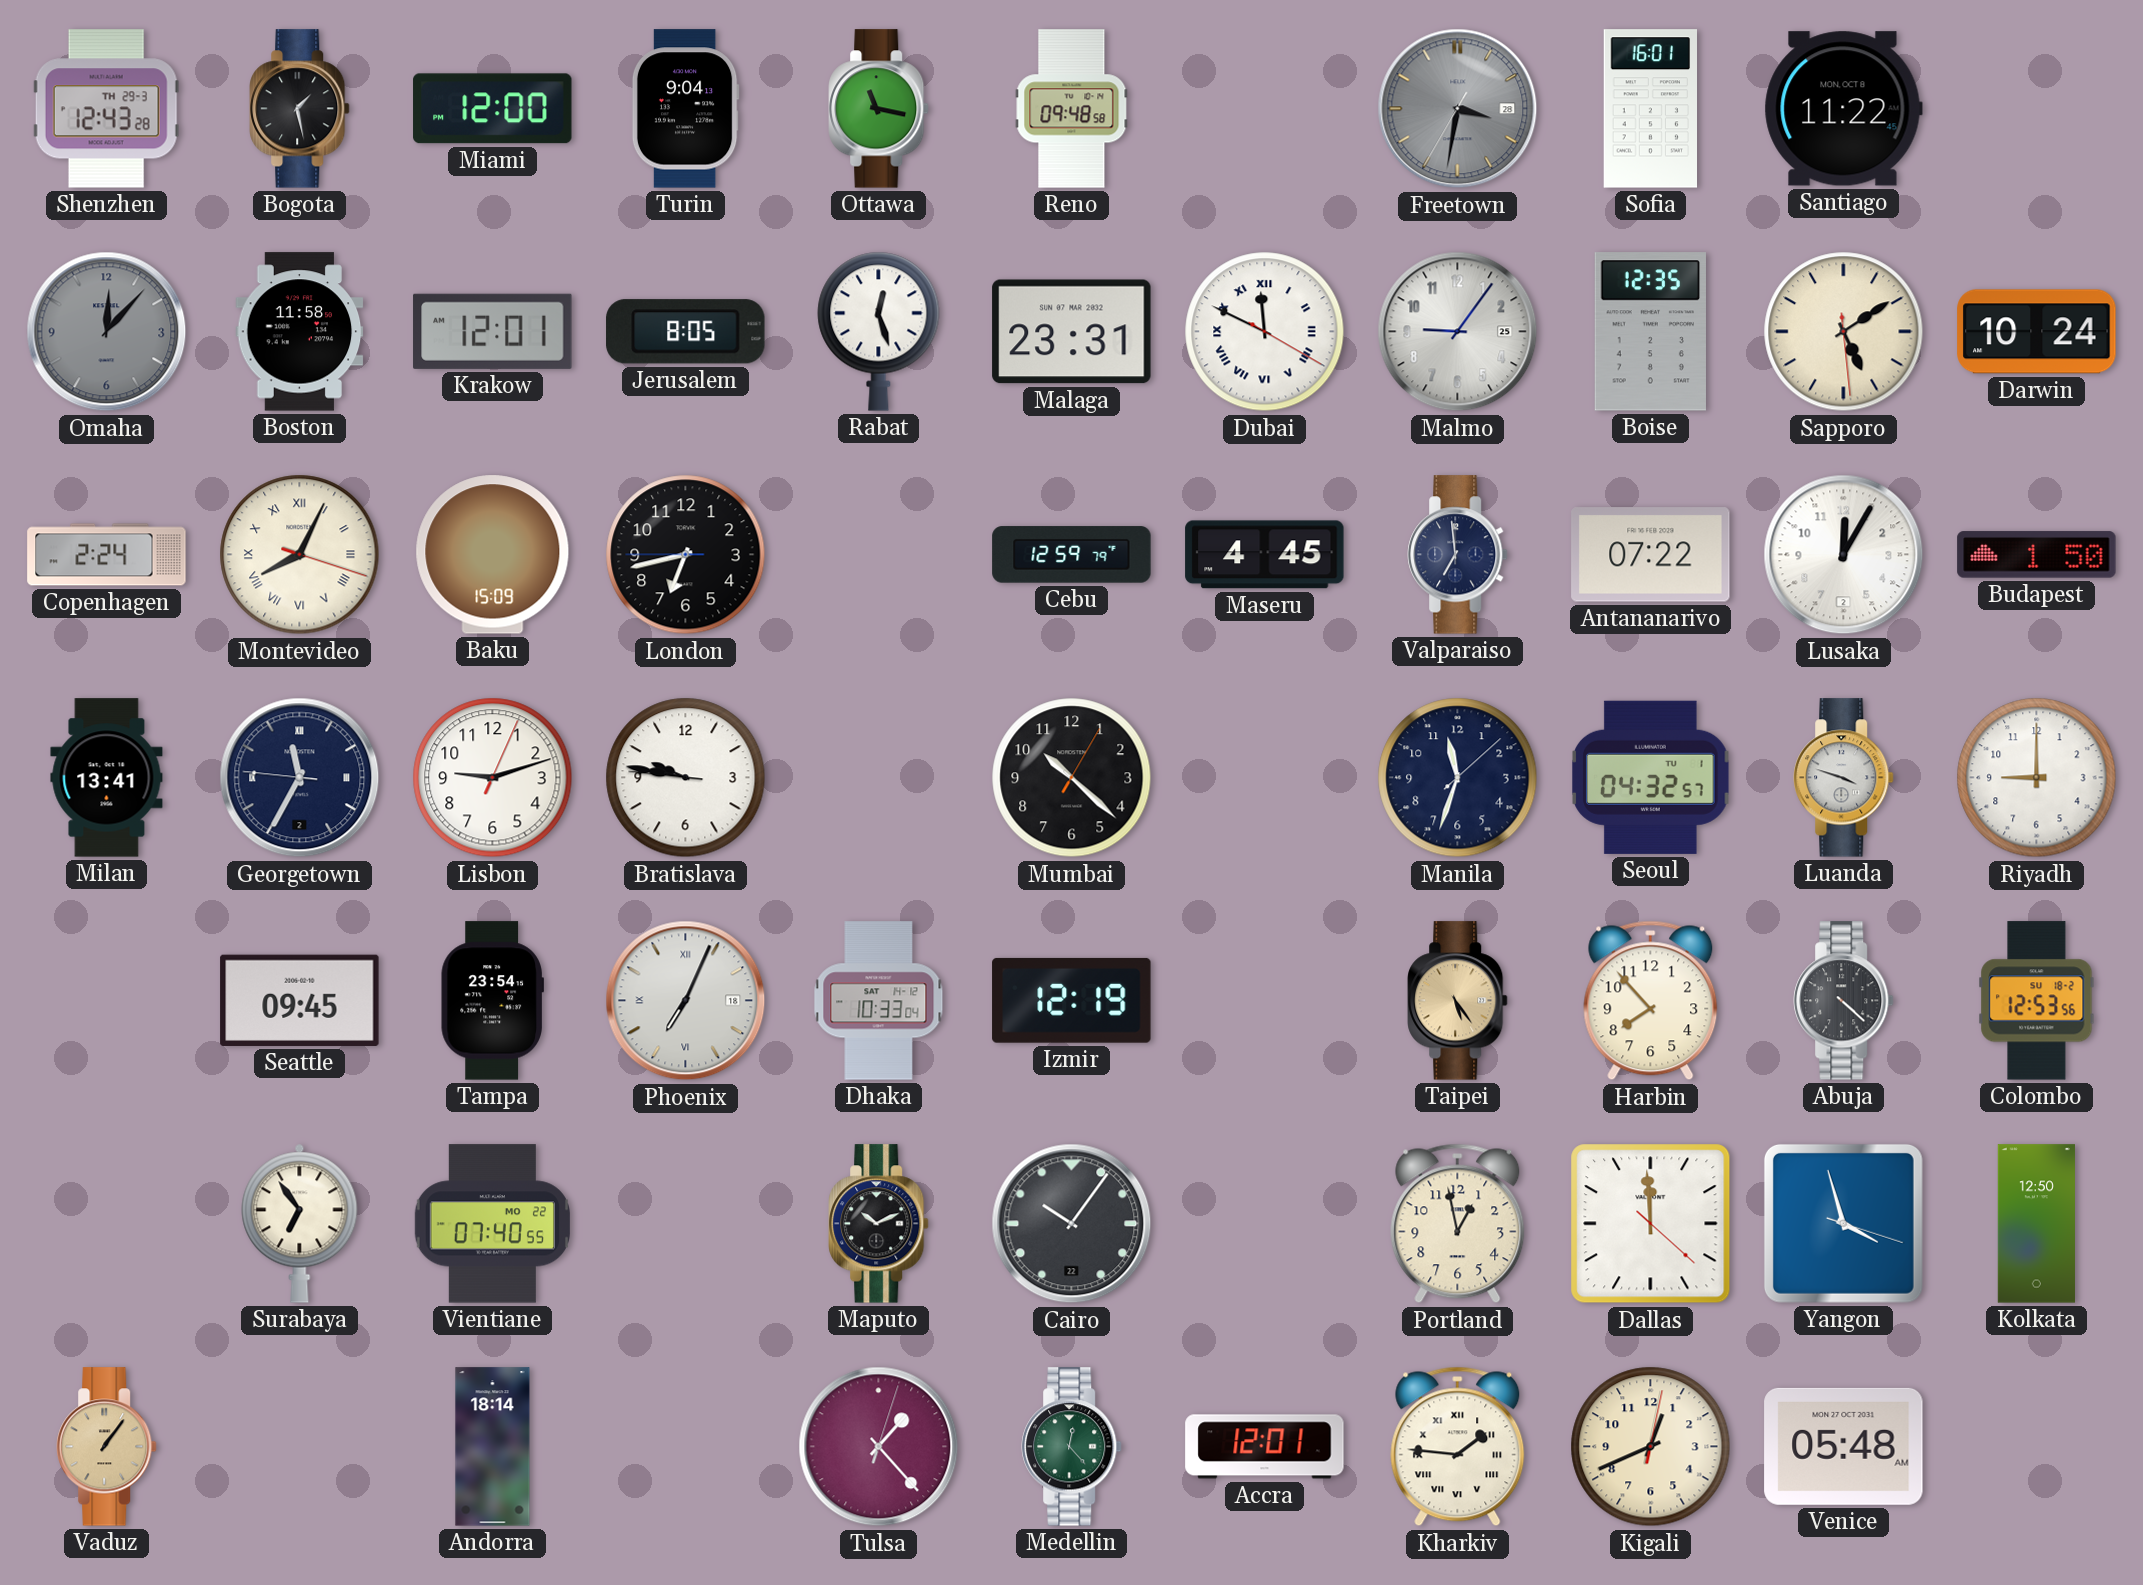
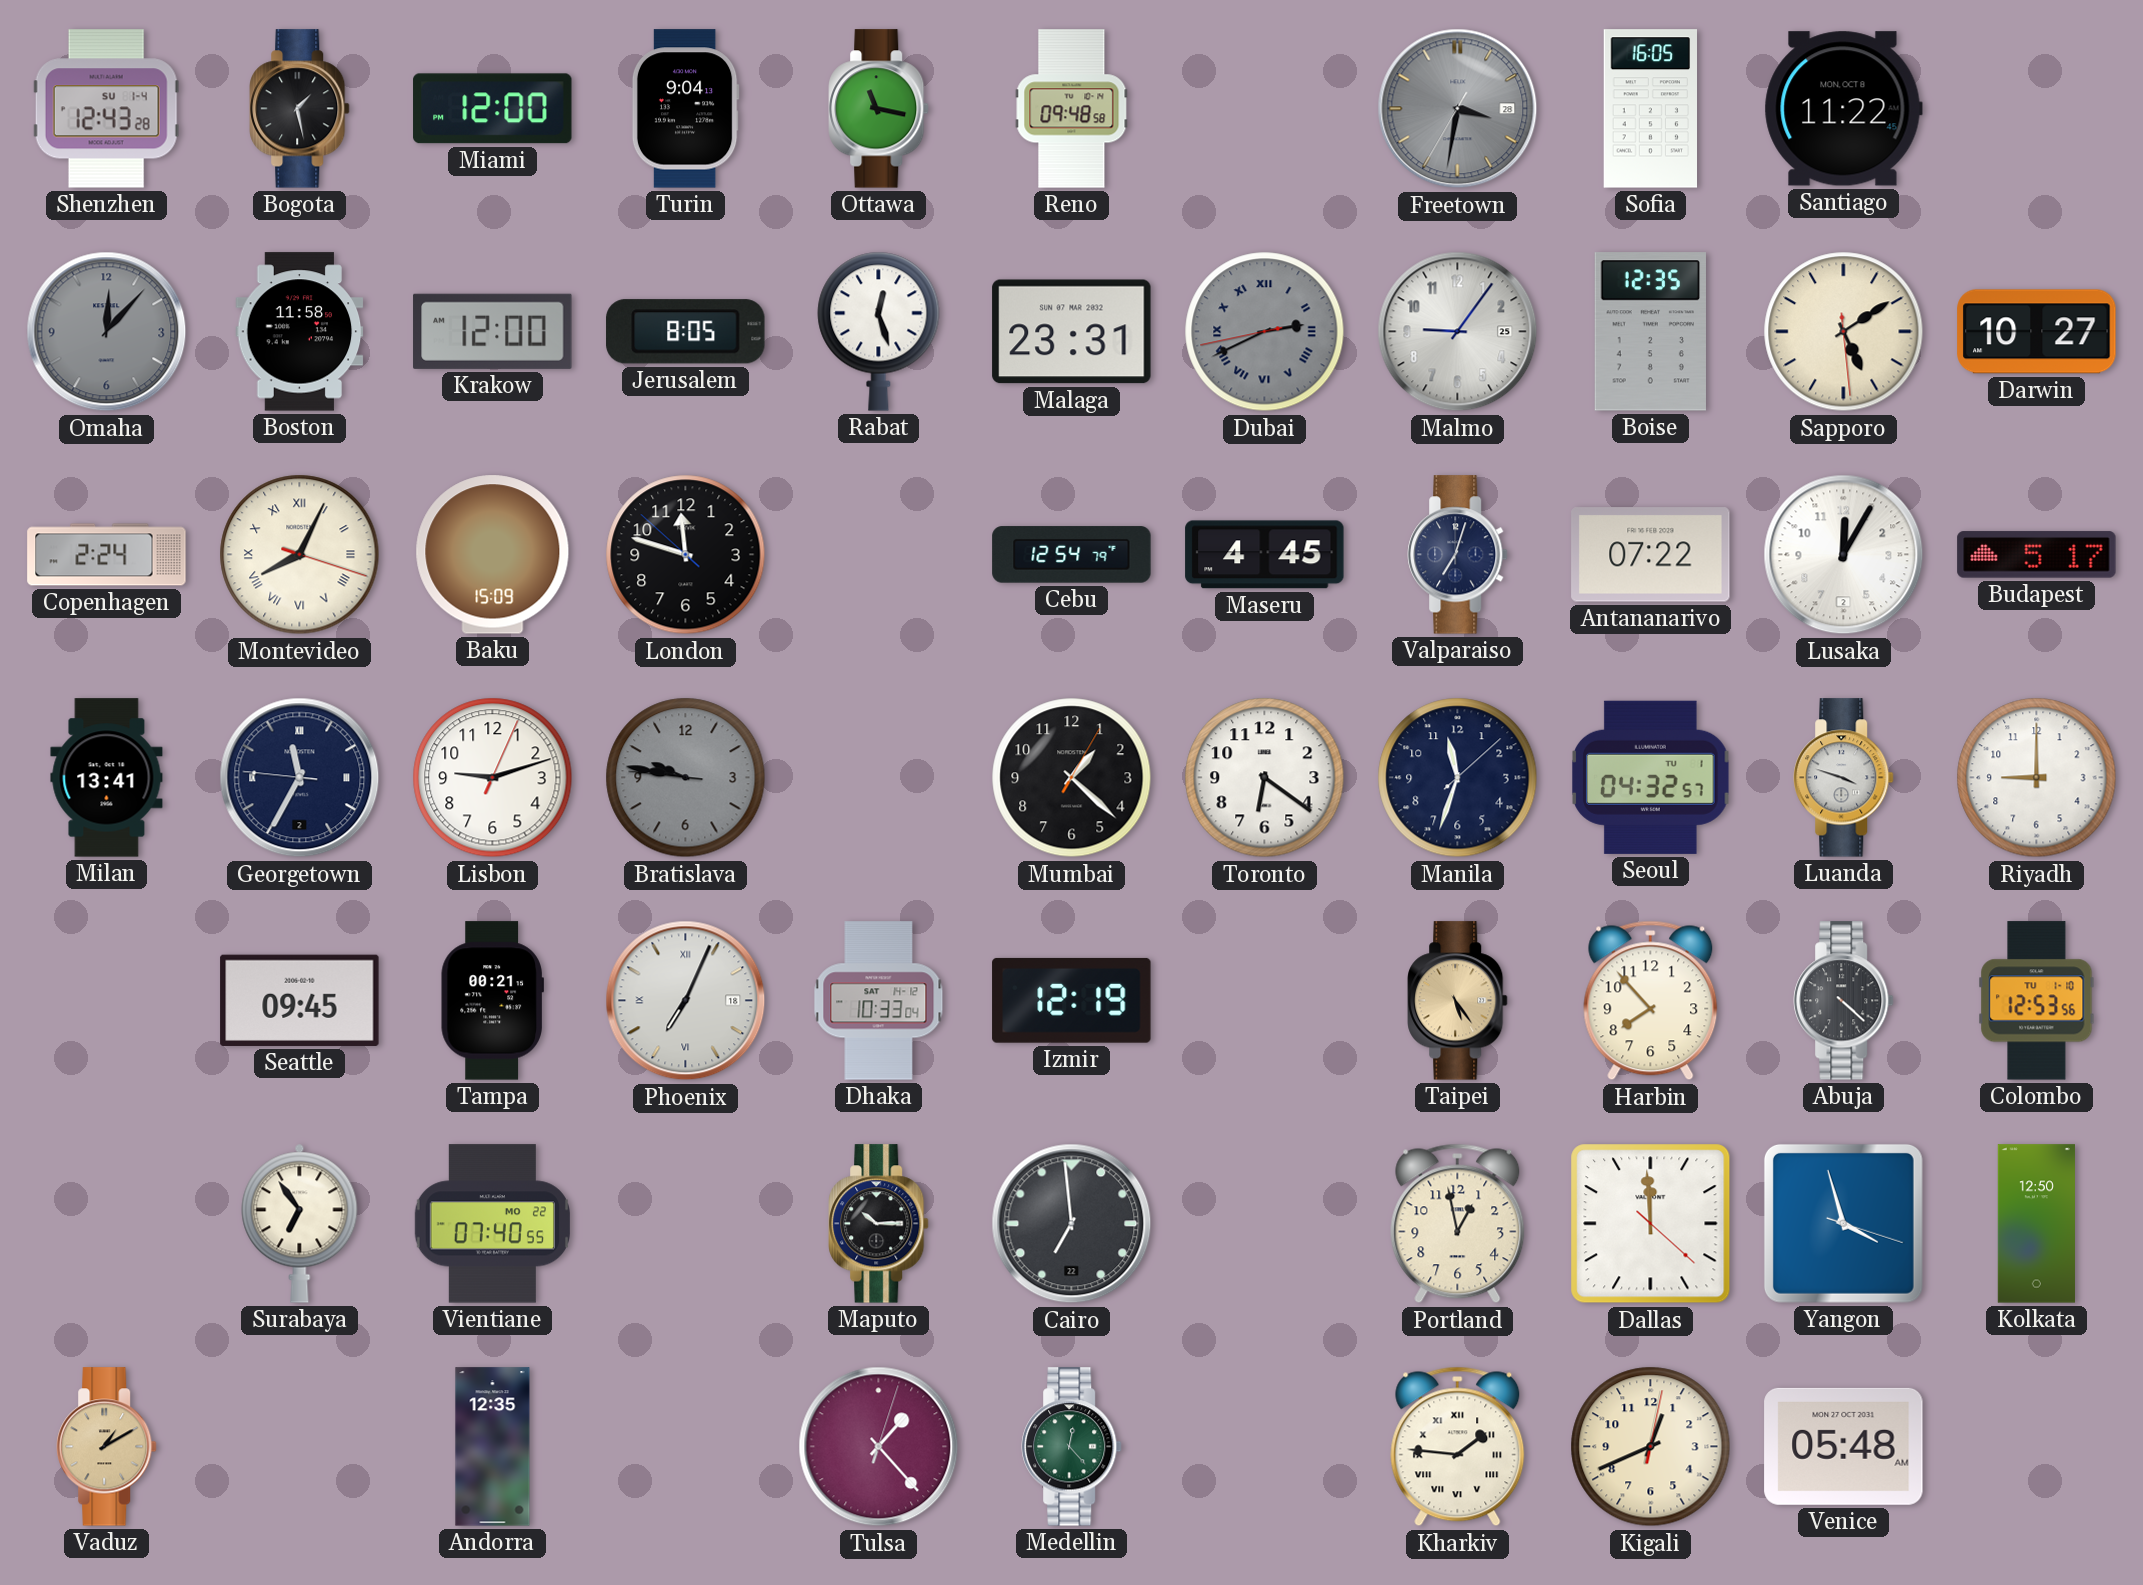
Shenzhen date: TH 29-3 -> SU 1-4
Sofia: 16:01 -> 16:05
Krakow: 12:01 -> 12:00
Dubai: 11:49 -> 2:40
Dubai dial: white -> grey
Darwin: 10:24 -> 10:27
London: 6:42 -> 11:47
Cebu: 12:59 -> 12:54
Valparaiso: 6:59 -> 7:03
Budapest: 1:50 -> 5:17
Bratislava dial: white -> grey
Mumbai: 10:22 -> 1:22
Toronto: none -> 6:21
Tampa: 23:54 -> 00:21
Colombo date: SU 18-2 -> TU 1-10
Maputo: 10:11 -> 10:15
Cairo: 10:06 -> 6:59
Vaduz: 1:06 -> 1:10
Andorra: 18:14 -> 12:35
Accra: 12:01 -> none
